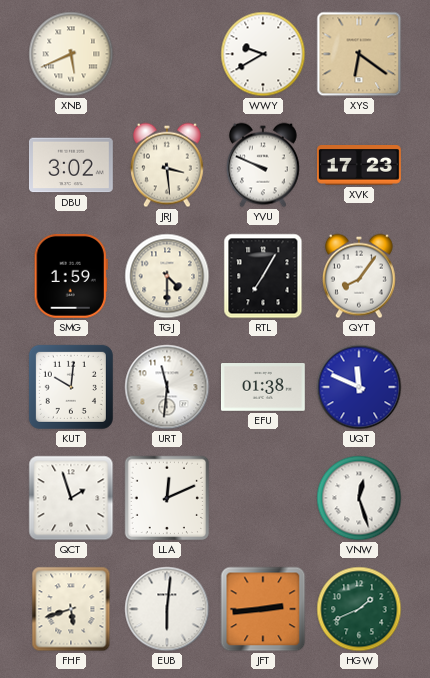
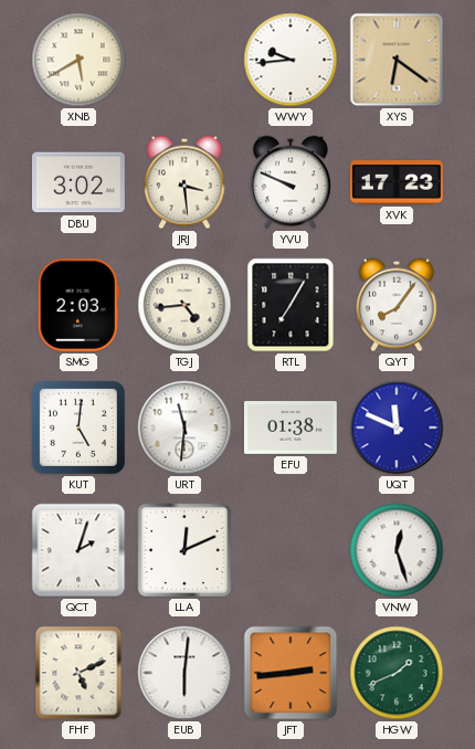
XNB: 5:41 -> 5:40
WWY: 9:40 -> 9:44
SMG: 1:59 -> 2:03
TGJ: 4:30 -> 4:44
KUT: 10:01 -> 5:01
QCT: 1:57 -> 2:03
FHF: 5:42 -> 5:11
